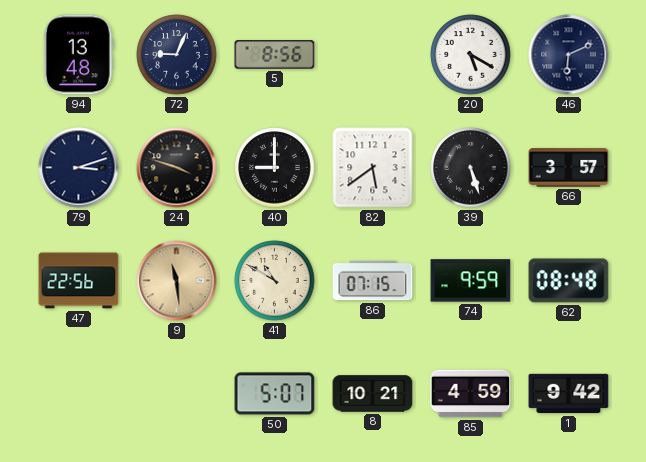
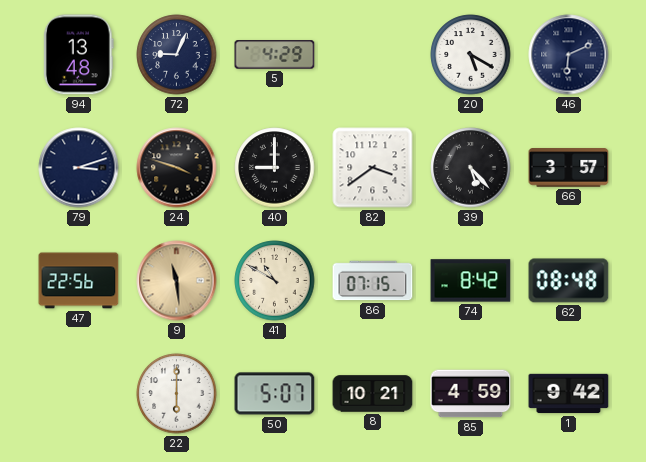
5: 8:56 -> 4:29
82: 5:39 -> 3:39
39: 5:27 -> 5:23
74: 9:59 -> 8:42
22: none -> 6:00
